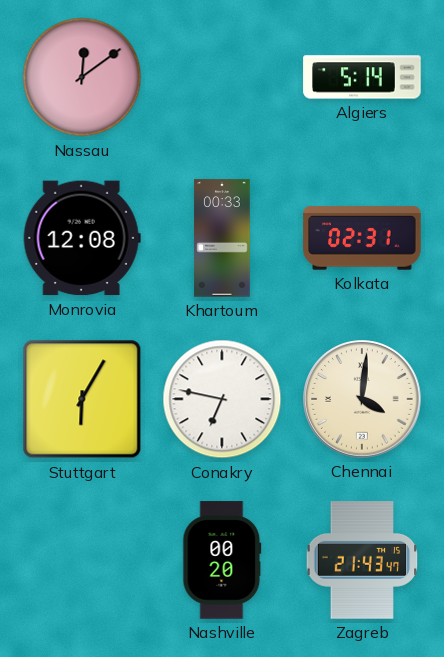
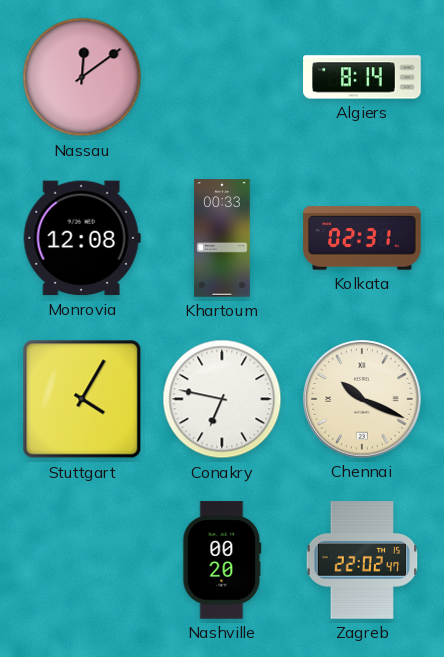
Algiers: 5:14 -> 8:14
Stuttgart: 6:05 -> 4:05
Chennai: 4:01 -> 10:19
Zagreb: 21:43 -> 22:02
